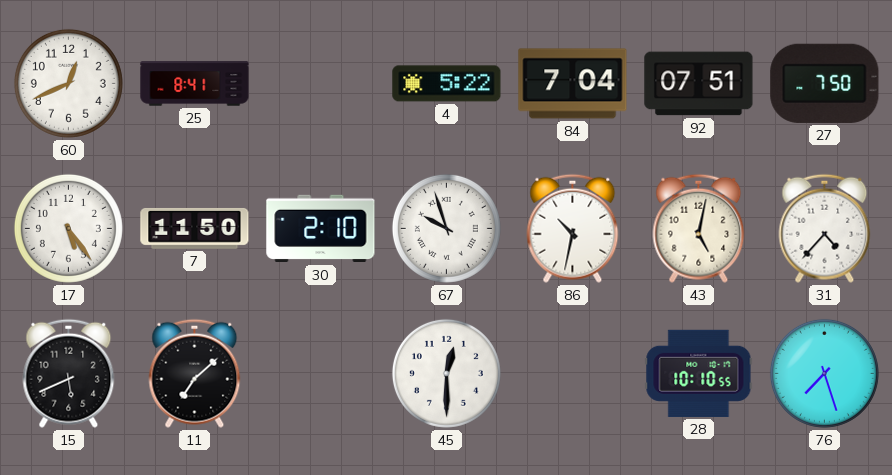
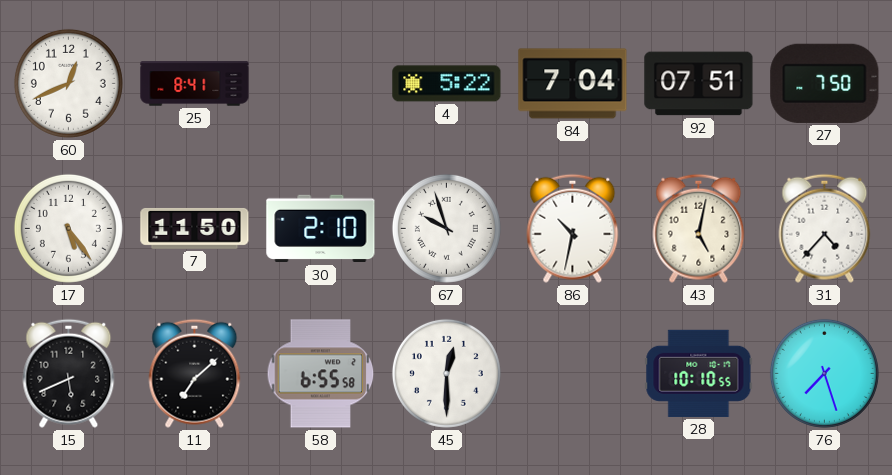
58: none -> 6:55
